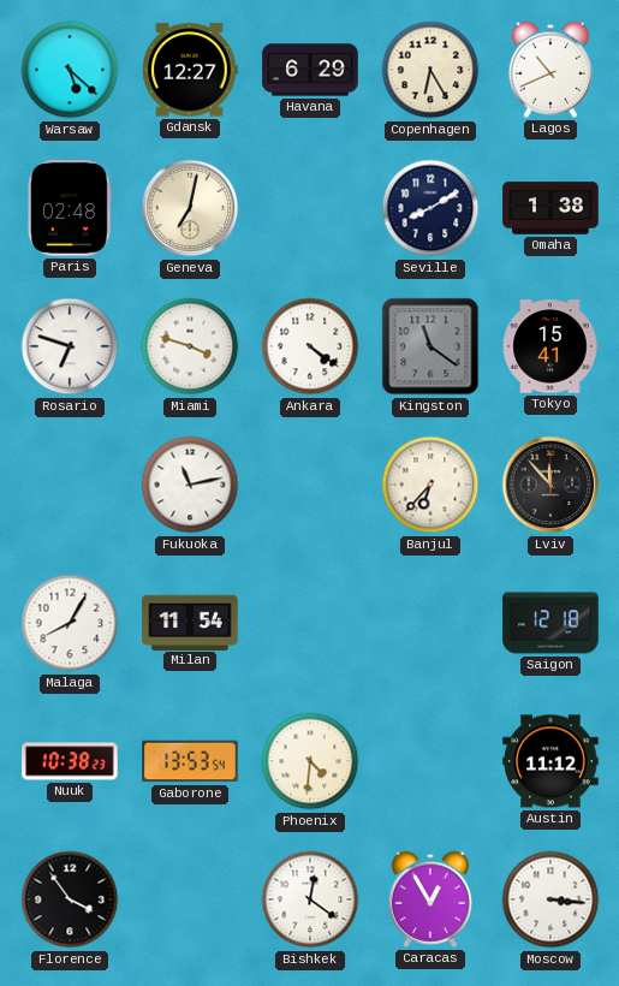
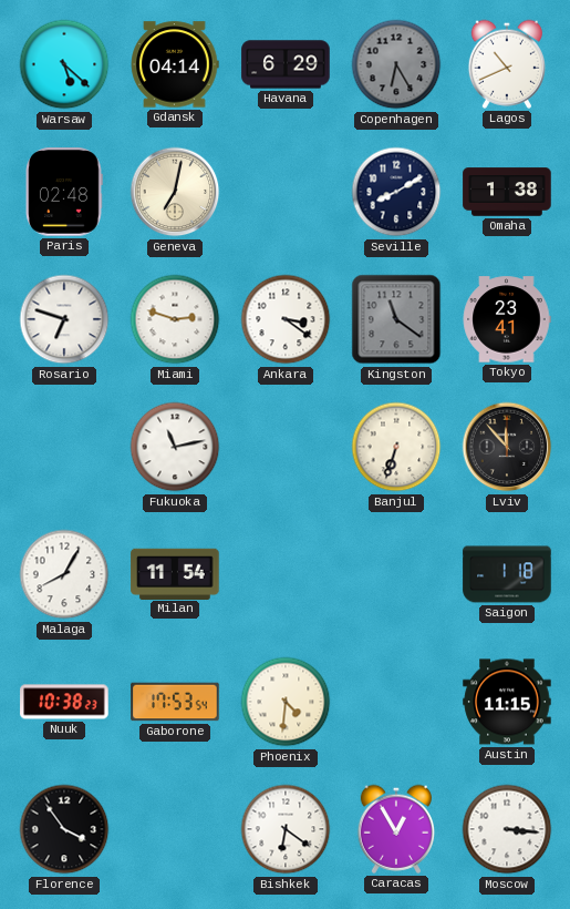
Gdansk: 12:27 -> 04:14
Copenhagen dial: cream -> grey
Miami: 3:48 -> 2:48
Ankara: 4:21 -> 3:21
Tokyo: 15:41 -> 23:41
Banjul: 6:37 -> 6:33
Saigon: 12:18 -> 1:18
Gaborone: 13:53 -> 17:53
Austin: 11:12 -> 11:15
Bishkek: 12:21 -> 6:21
